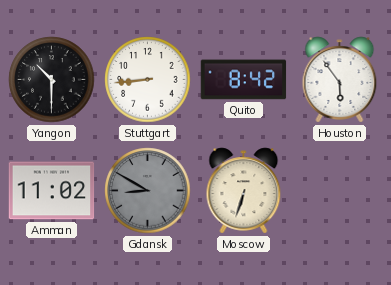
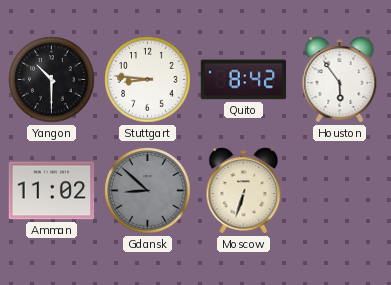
Stuttgart: 8:44 -> 8:46
Gdansk: 8:50 -> 8:52
